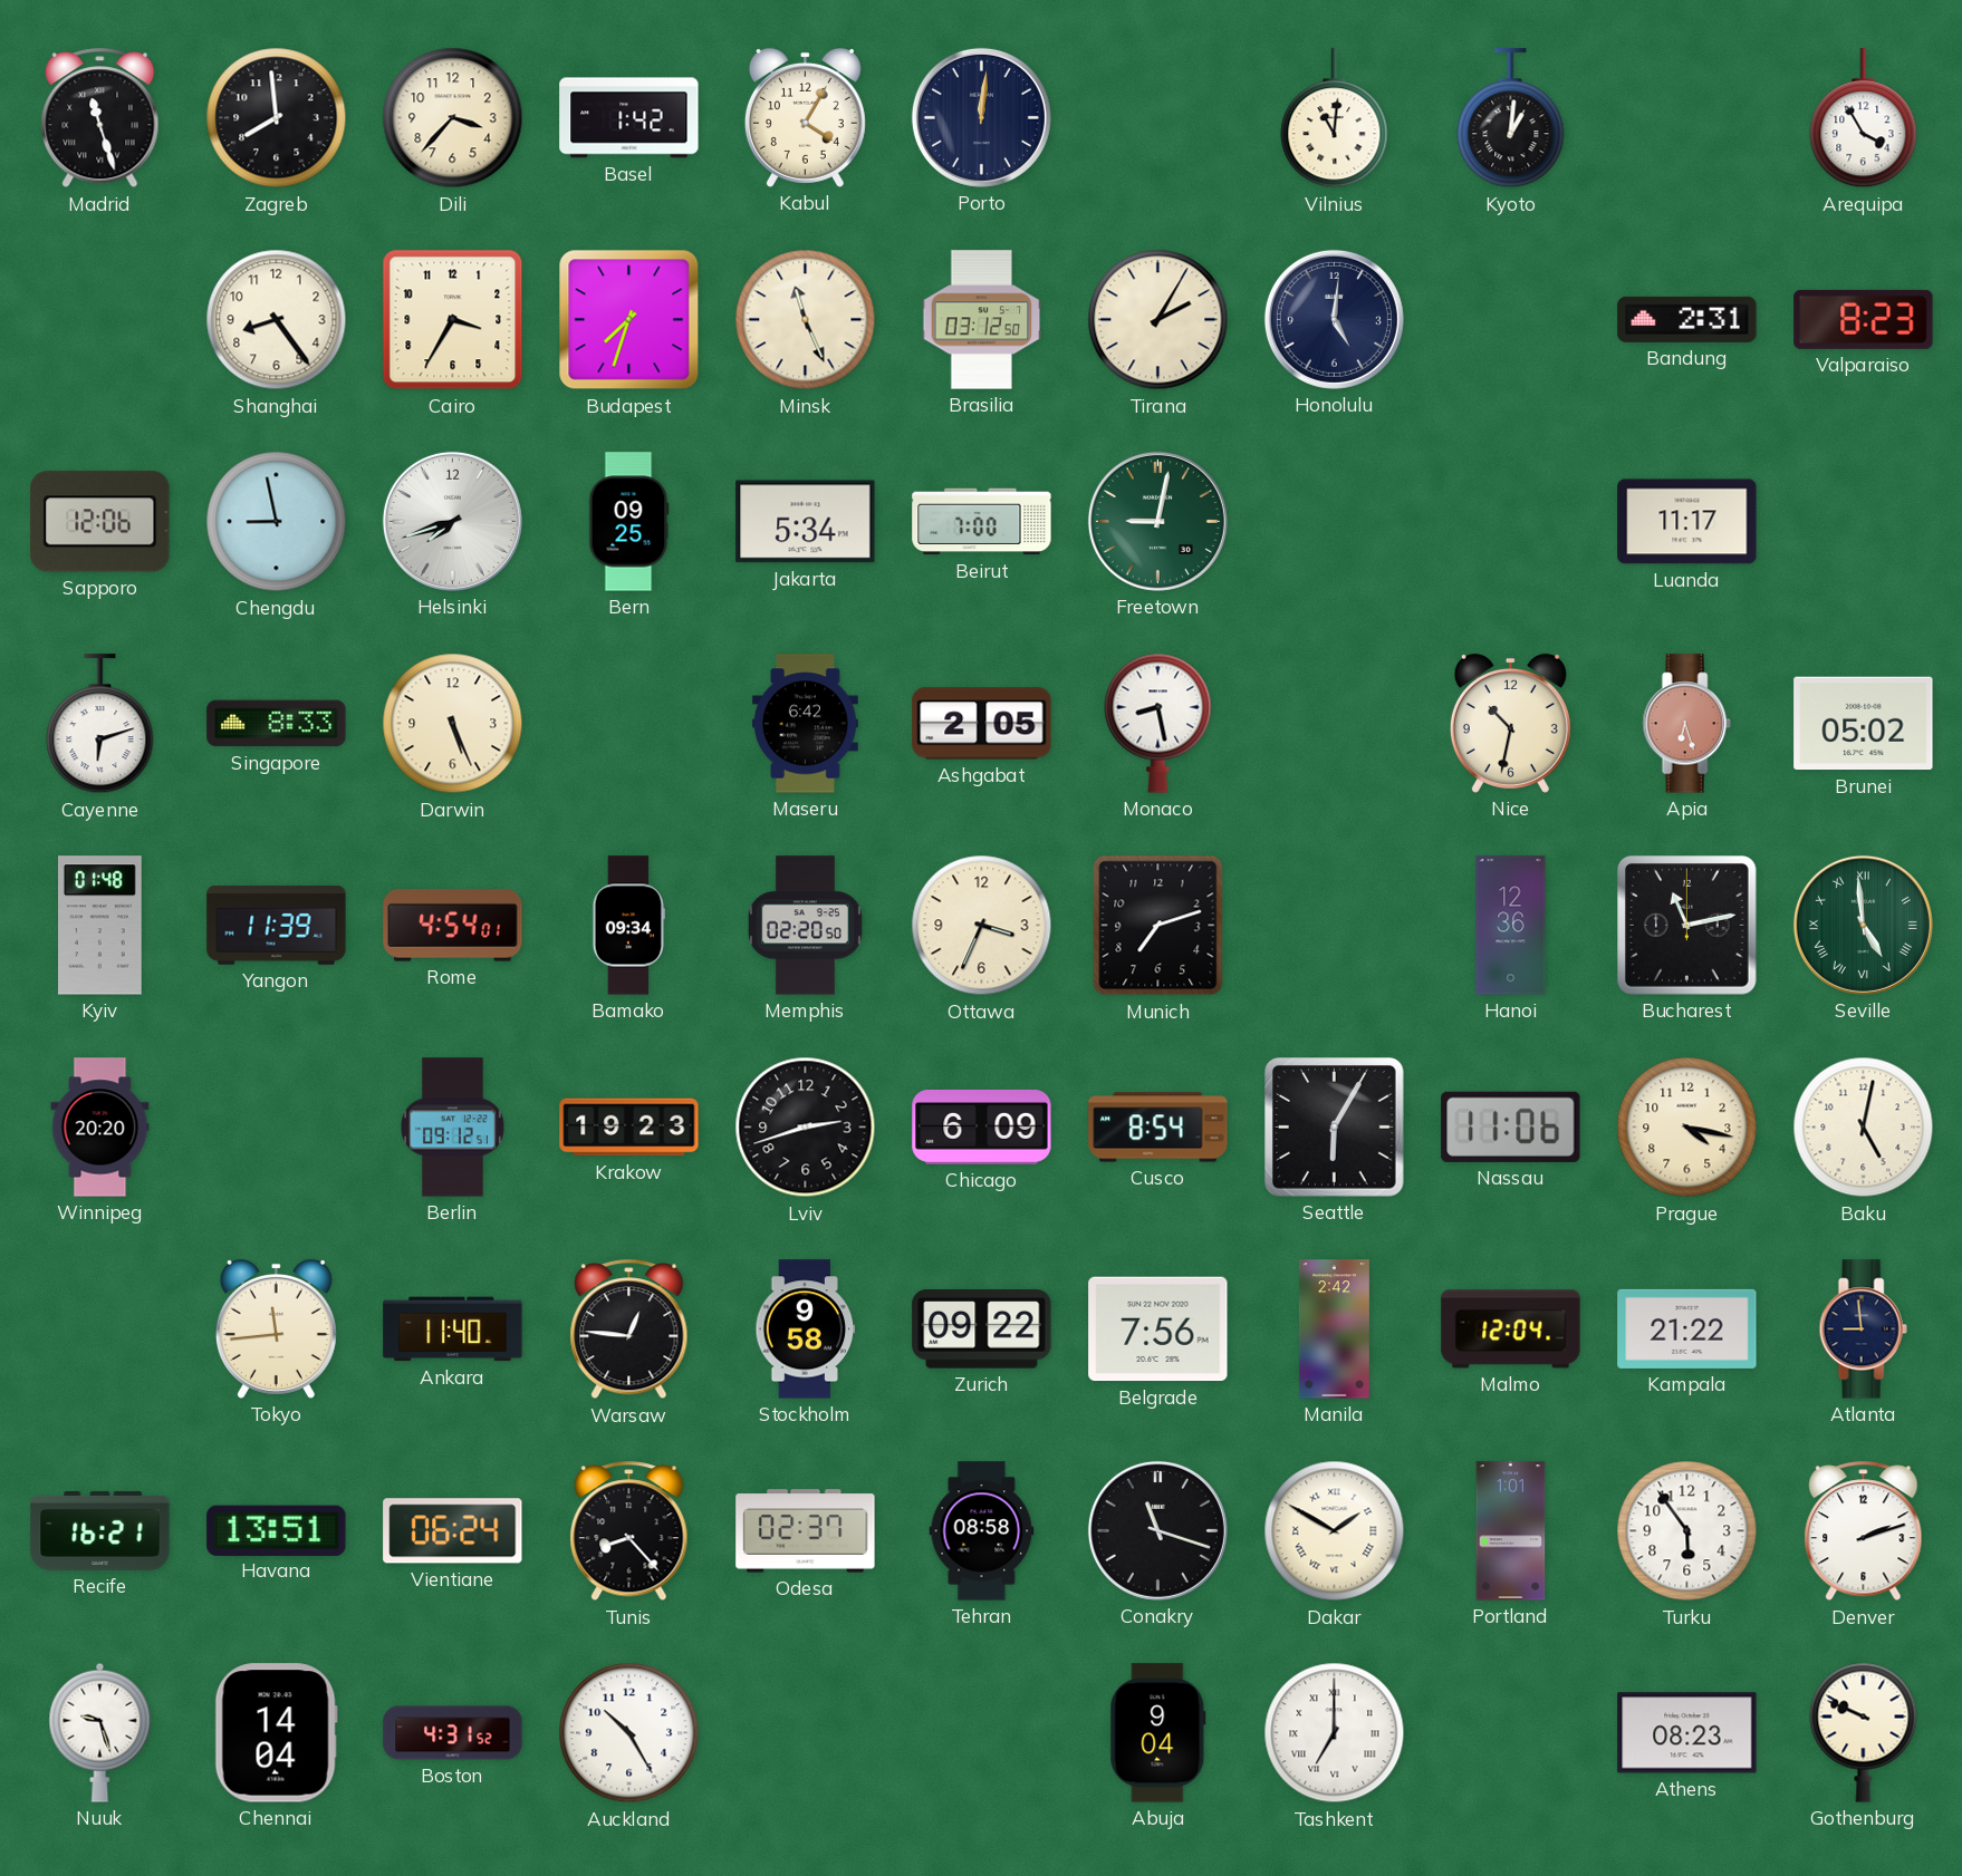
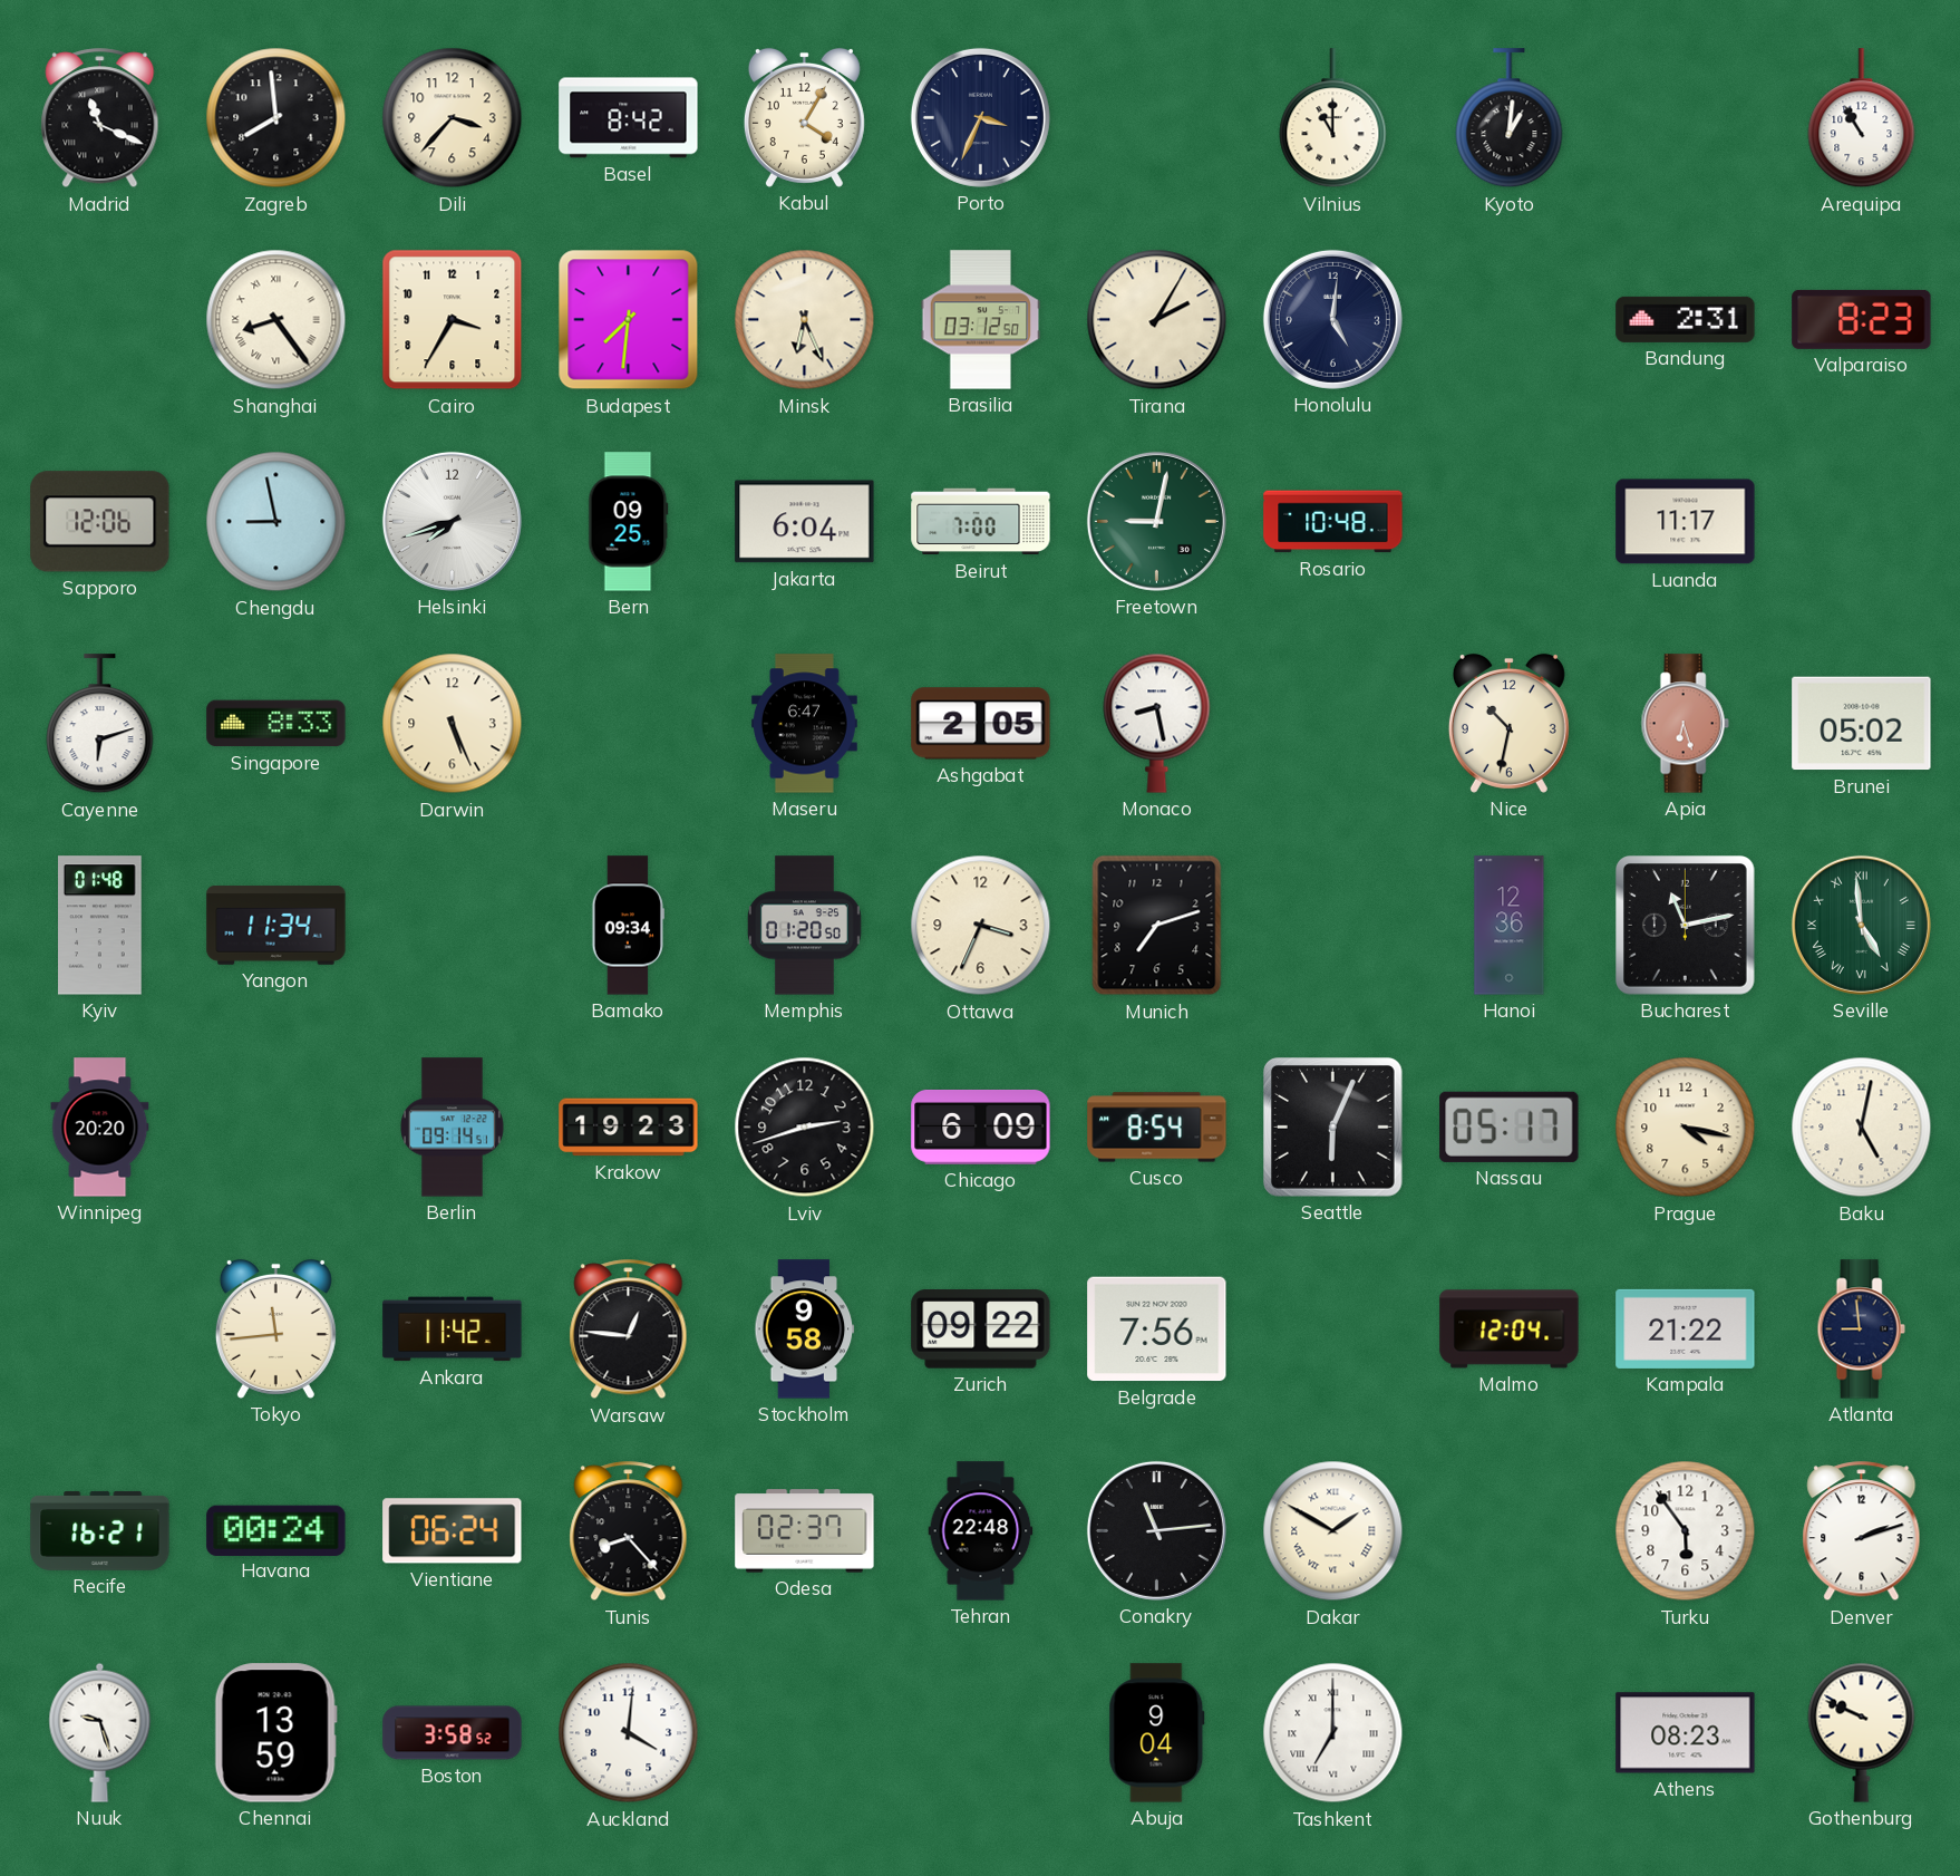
Madrid: 11:27 -> 11:19
Basel: 1:42 -> 8:42
Porto: 12:01 -> 3:34
Vilnius: 11:01 -> 11:00
Arequipa: 3:55 -> 10:55
Shanghai numerals: Arabic -> Roman
Budapest: 7:33 -> 7:31
Minsk: 11:26 -> 6:26
Jakarta: 5:34 -> 6:04
Rosario: none -> 10:48
Maseru: 6:42 -> 6:47
Yangon: 11:39 -> 11:34
Rome: 4:54 -> none
Memphis: 02:20 -> 01:20
Berlin: 09:12 -> 09:14
Seattle: 6:05 -> 6:04
Nassau: 11:06 -> 05:17
Ankara: 11:40 -> 11:42
Manila: 2:42 -> none
Havana: 13:51 -> 00:24
Tehran: 08:58 -> 22:48
Conakry: 11:18 -> 11:14
Portland: 1:01 -> none
Chennai: 14:04 -> 13:59
Boston: 4:31 -> 3:58
Auckland: 10:25 -> 4:01
